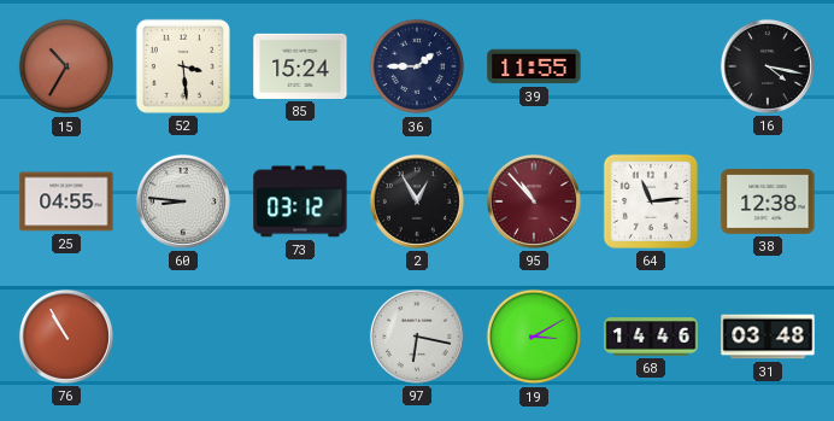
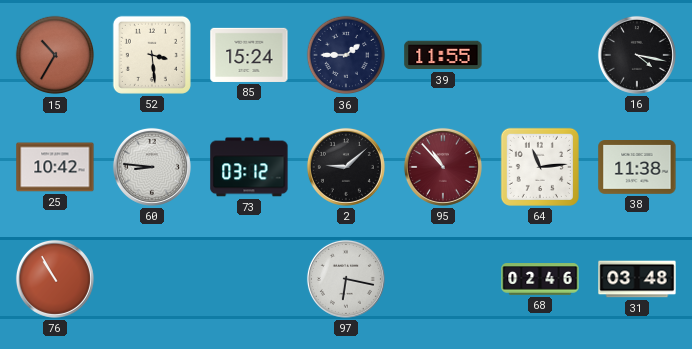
25: 04:55 -> 10:42
2: 12:55 -> 9:08
38: 12:38 -> 11:38
19: 3:10 -> none
68: 14:46 -> 02:46
